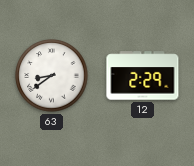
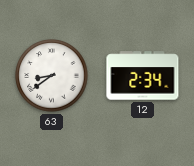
12: 2:29 -> 2:34
